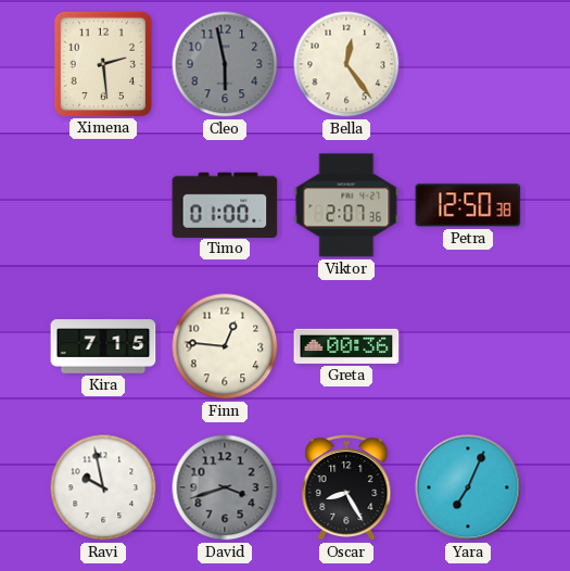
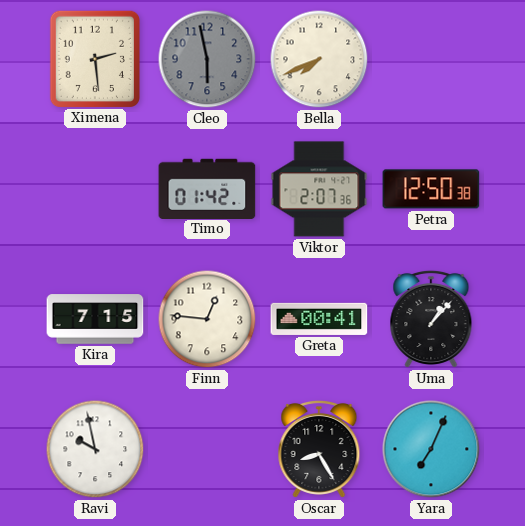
Bella: 12:24 -> 7:41
Timo: 01:00 -> 01:42
Greta: 00:36 -> 00:41
Uma: none -> 1:07
David: 3:42 -> none
